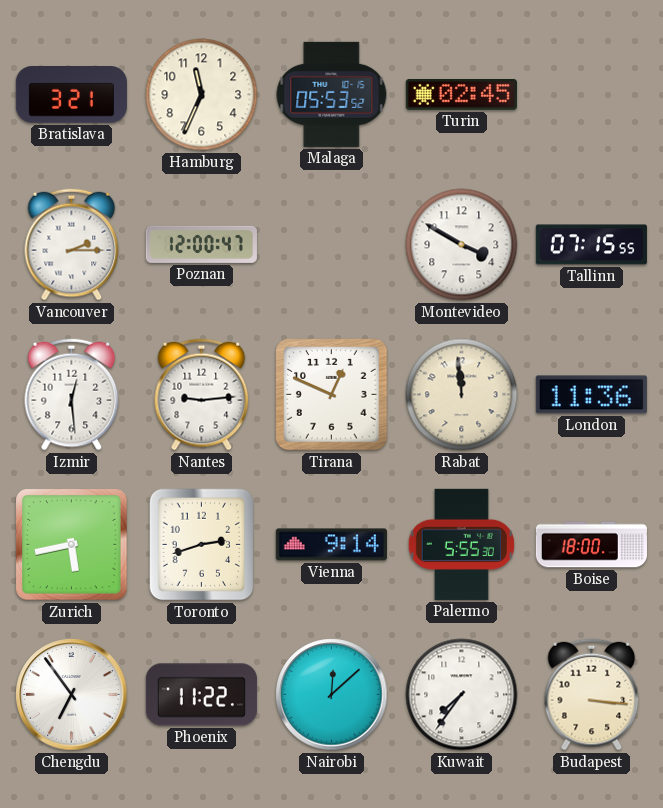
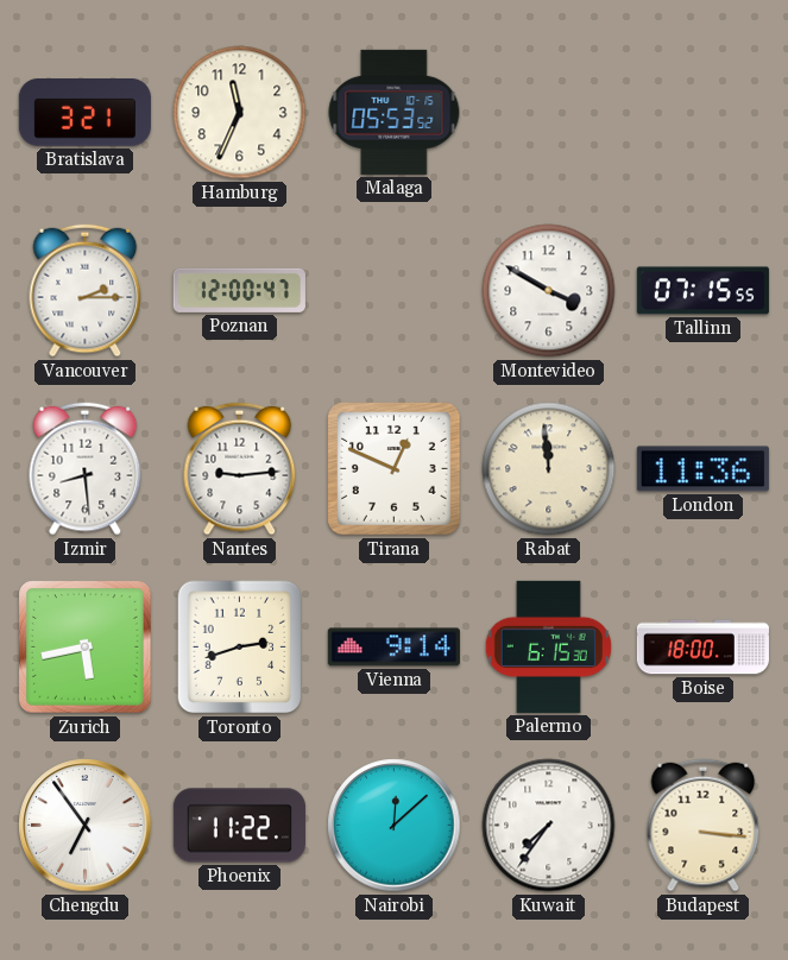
Turin: 02:45 -> none
Izmir: 12:29 -> 8:29
Palermo: 5:55 -> 6:15
